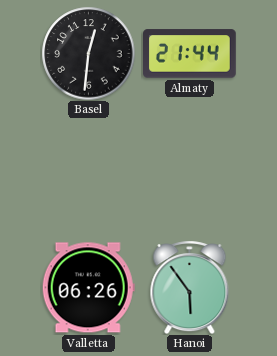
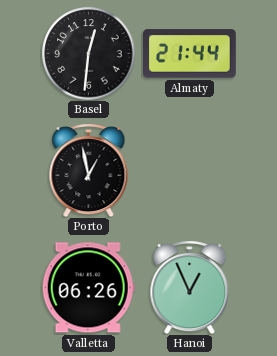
Porto: none -> 12:58
Hanoi: 5:54 -> 12:56
